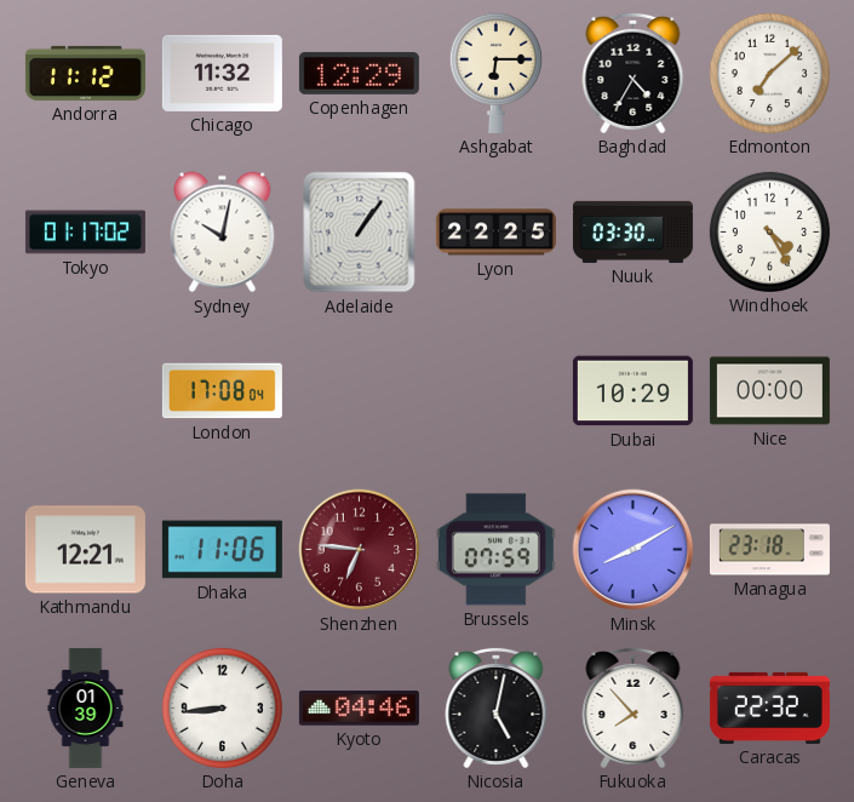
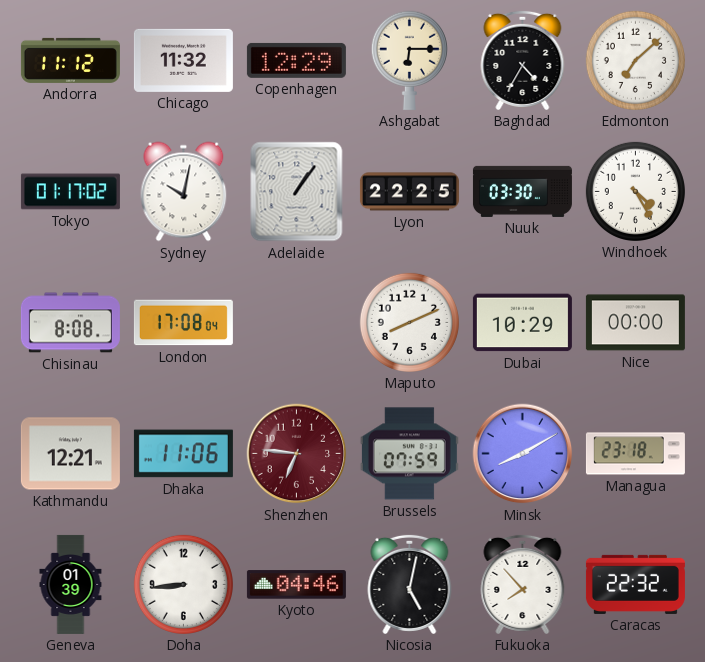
Chisinau: none -> 8:08
Maputo: none -> 8:11
